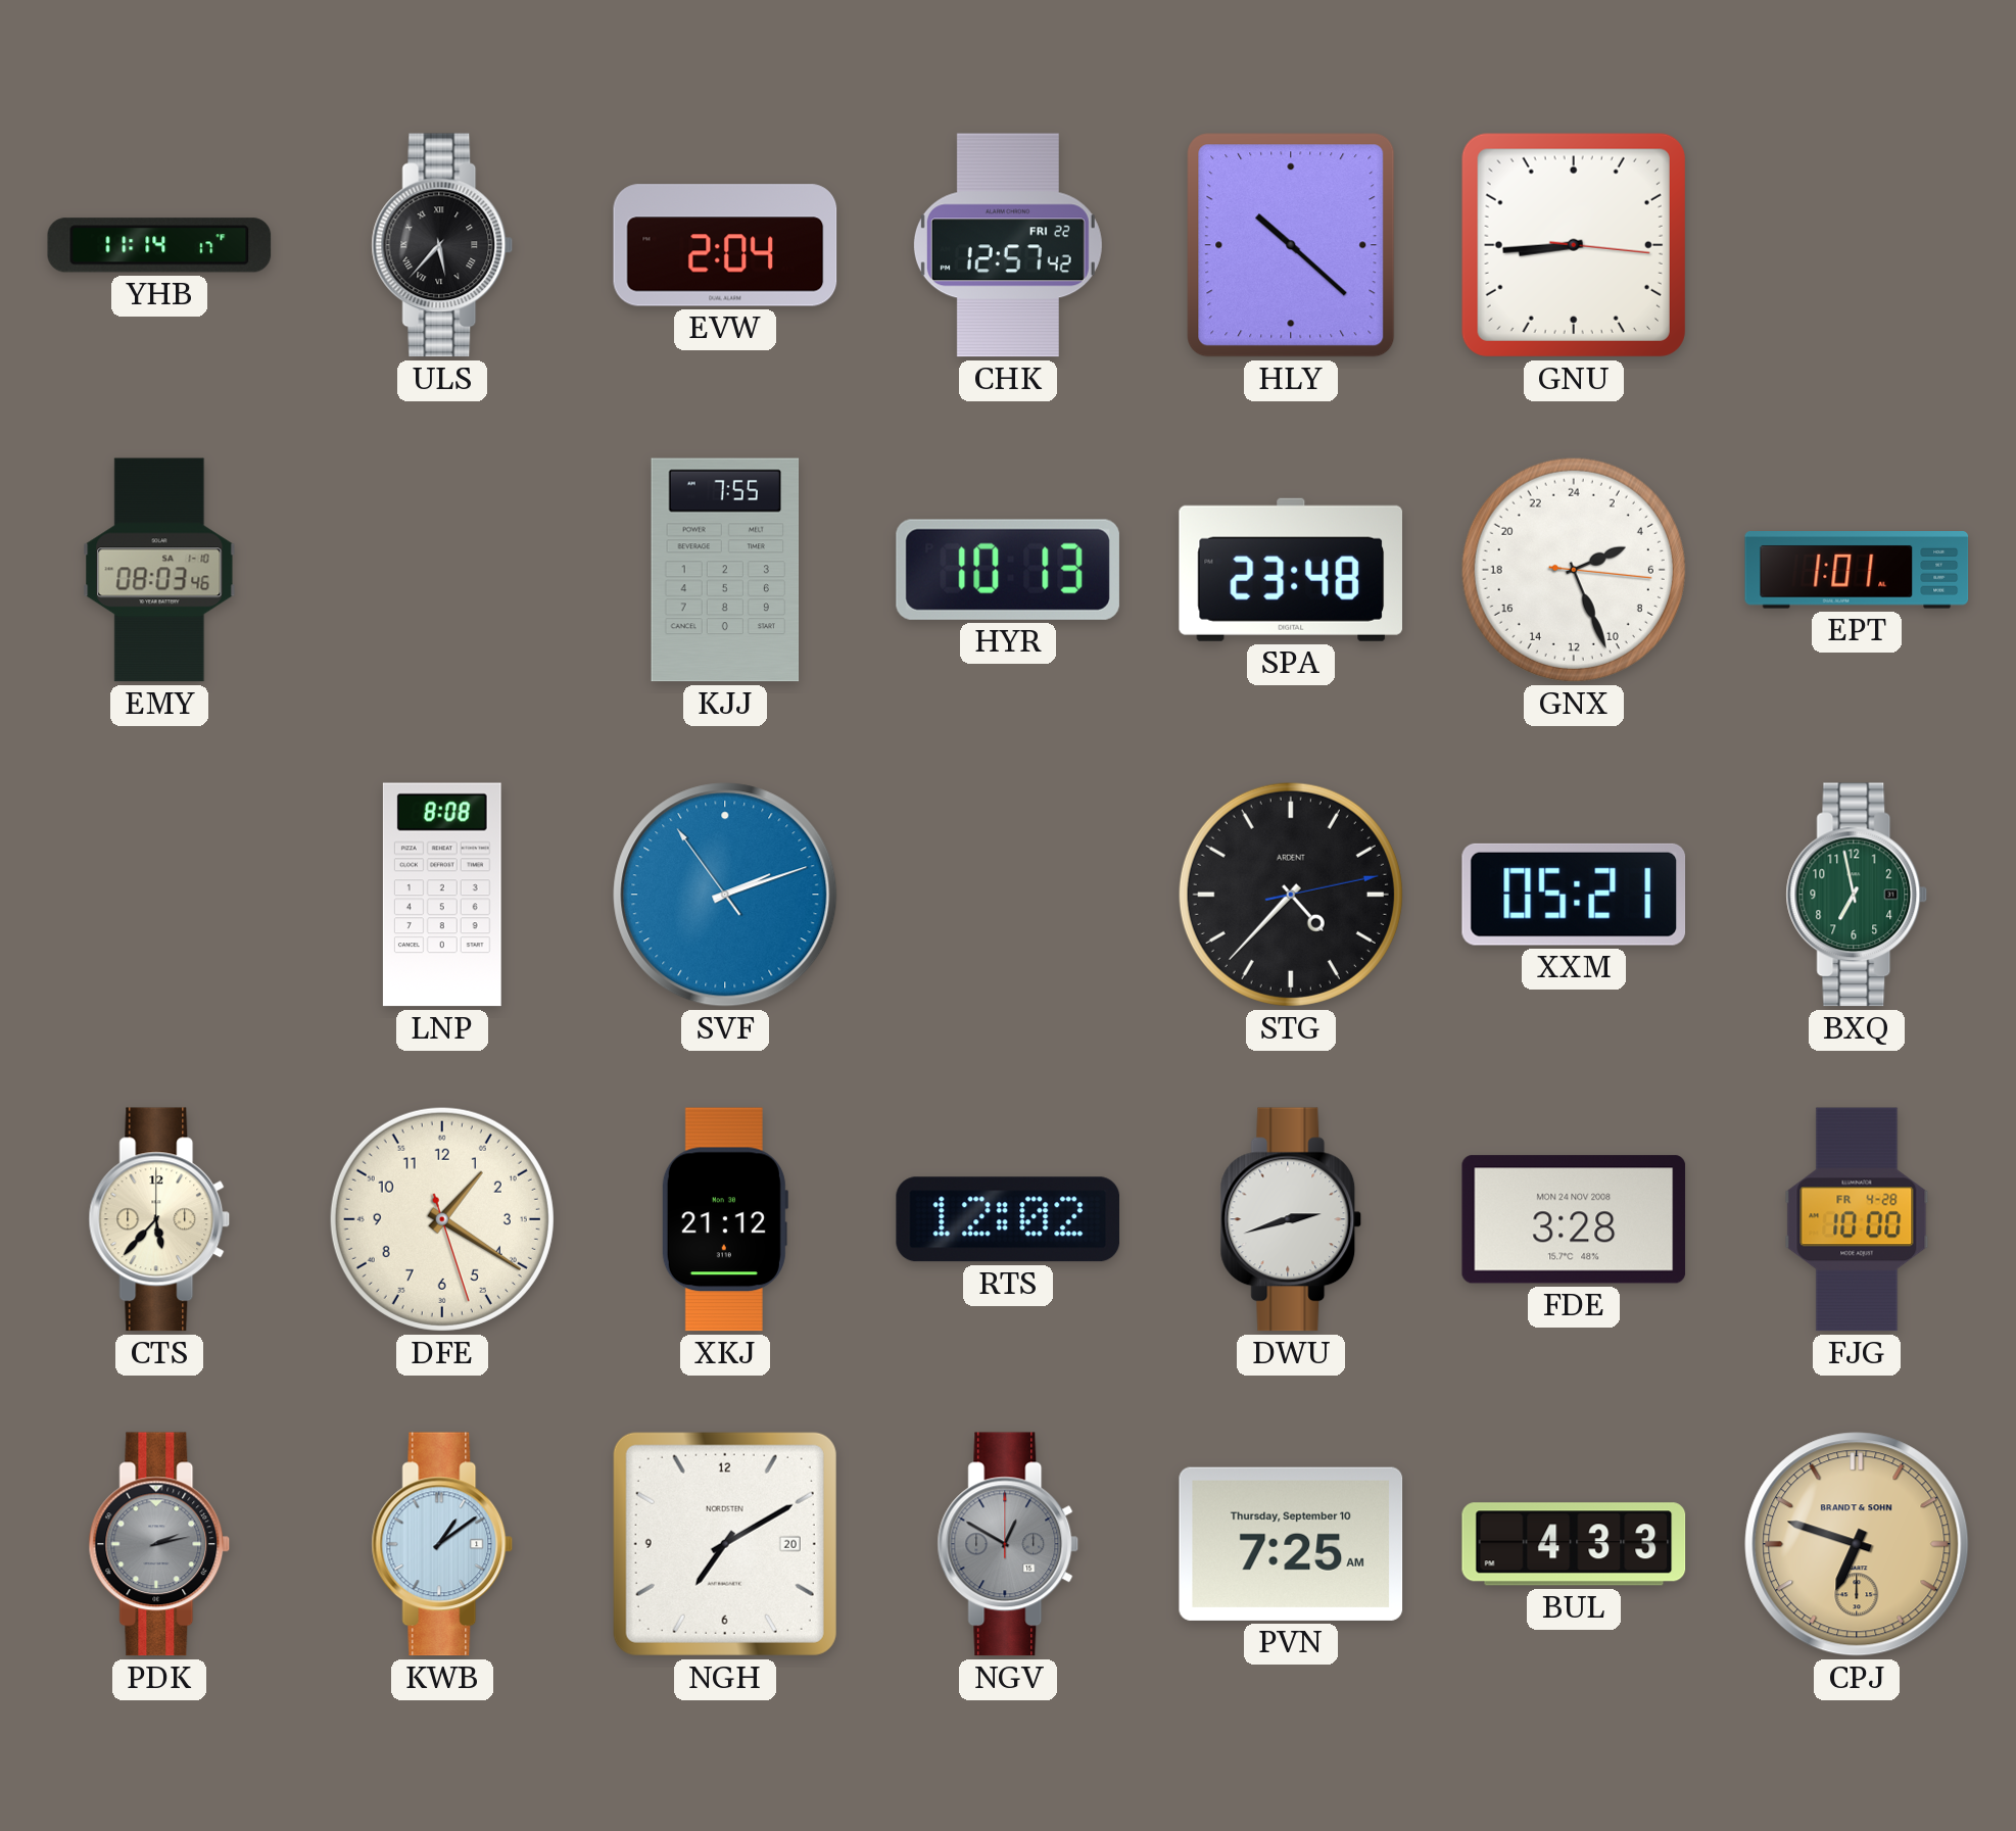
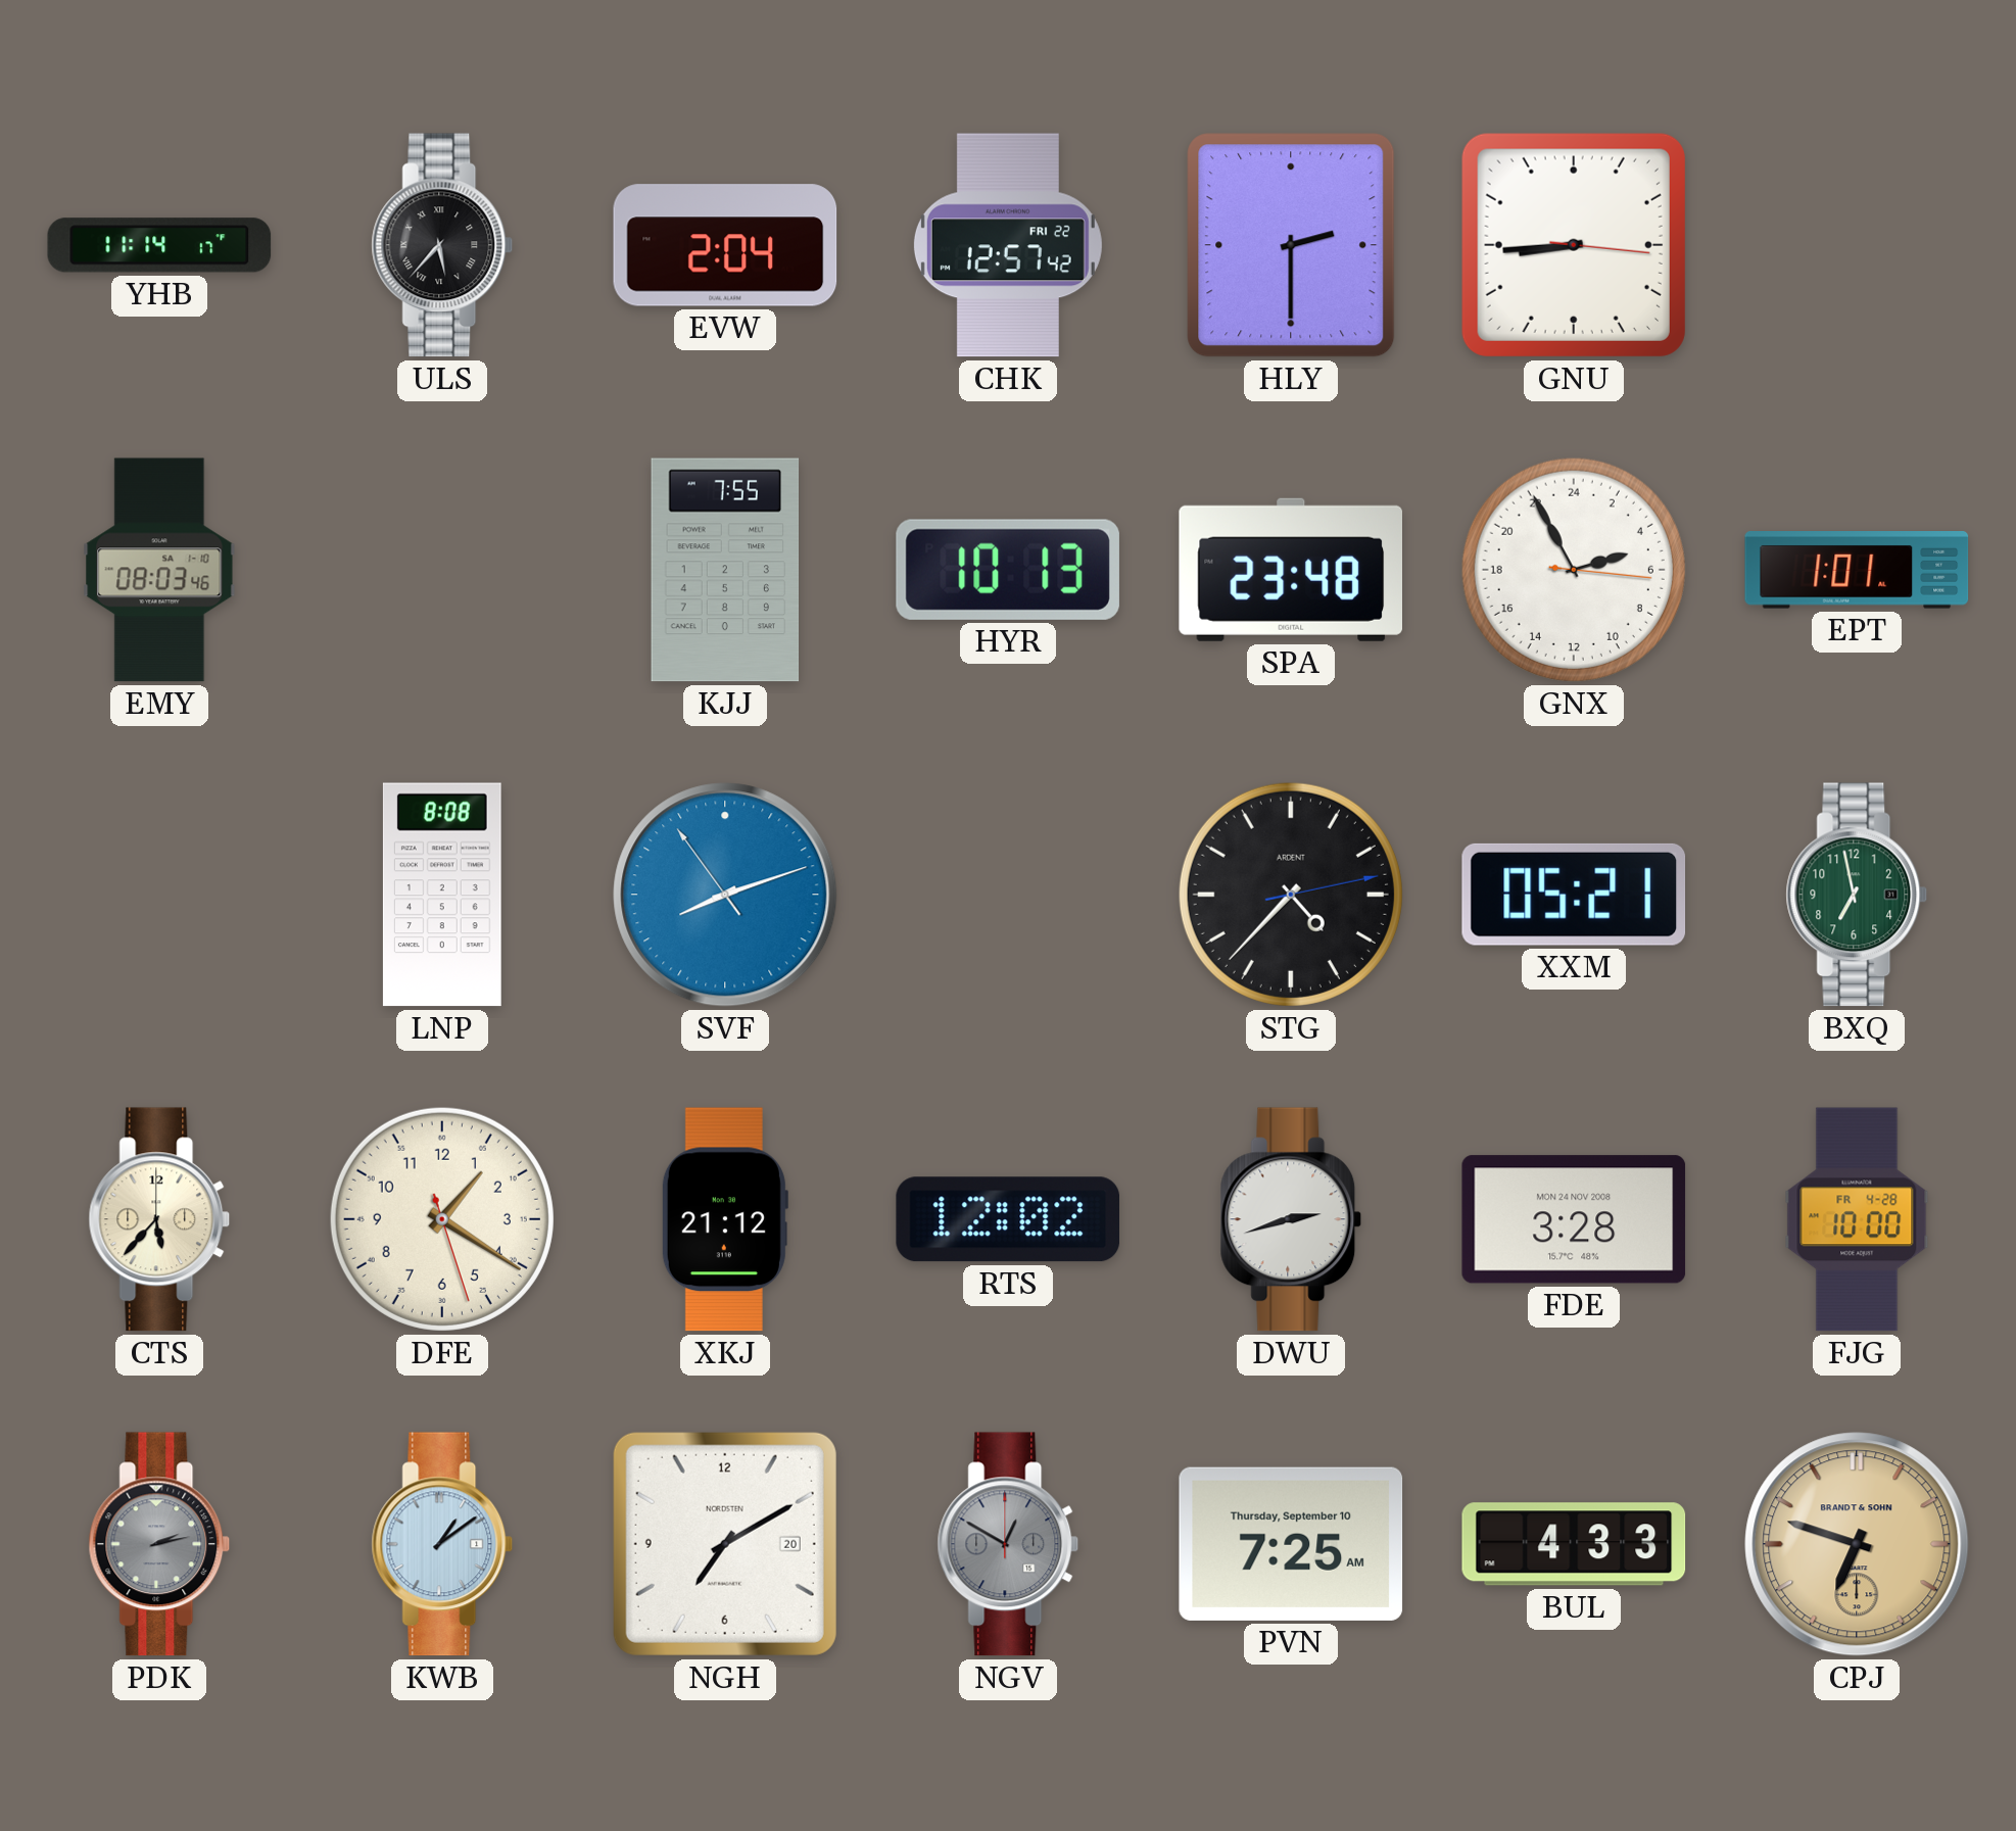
HLY: 10:22 -> 2:30
GNX: 4:26 -> 4:55
SVF: 2:11 -> 8:11
